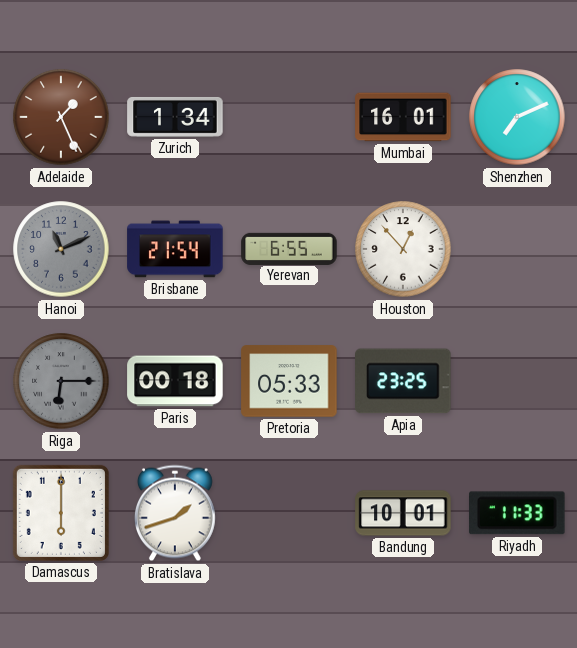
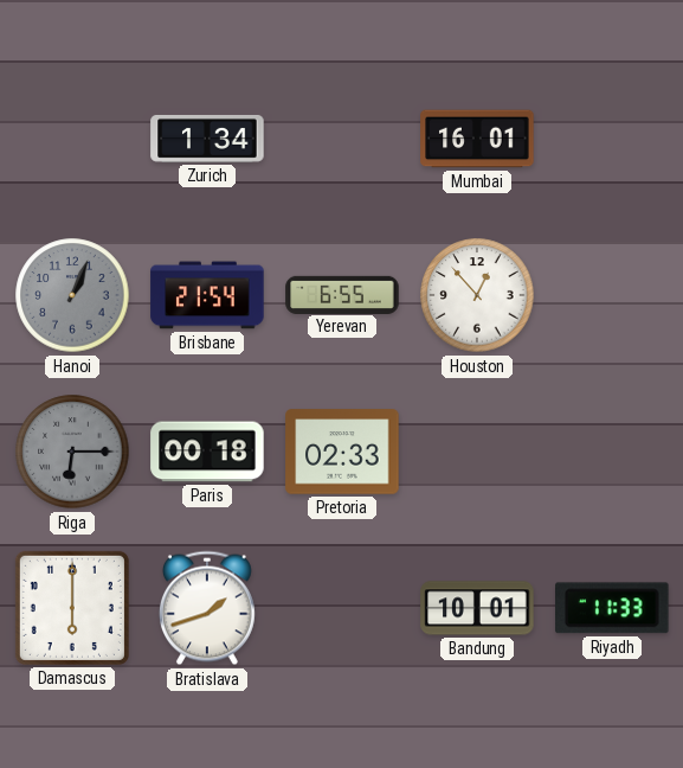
Adelaide: 1:26 -> none
Shenzhen: 7:11 -> none
Hanoi: 11:11 -> 1:04
Pretoria: 05:33 -> 02:33
Apia: 23:25 -> none
